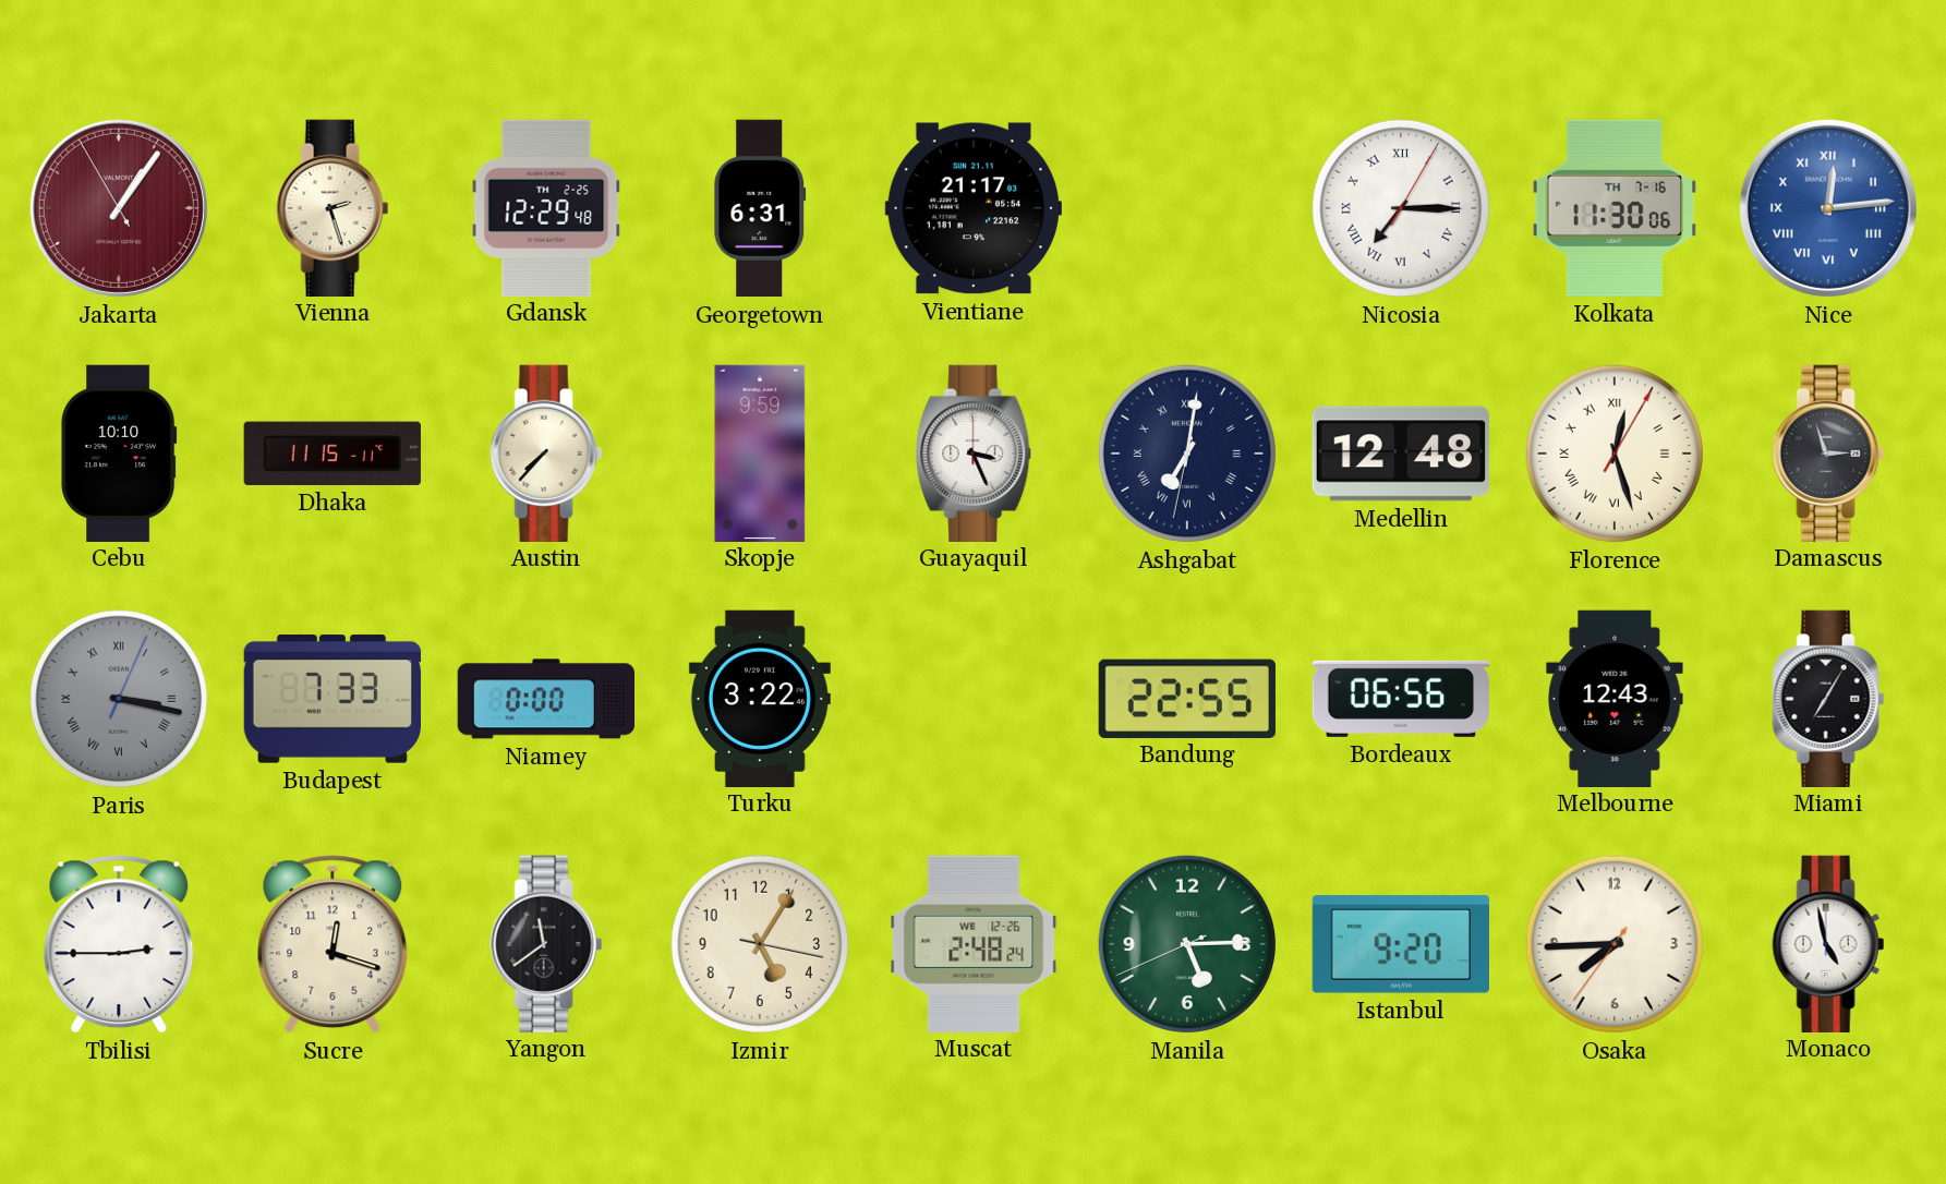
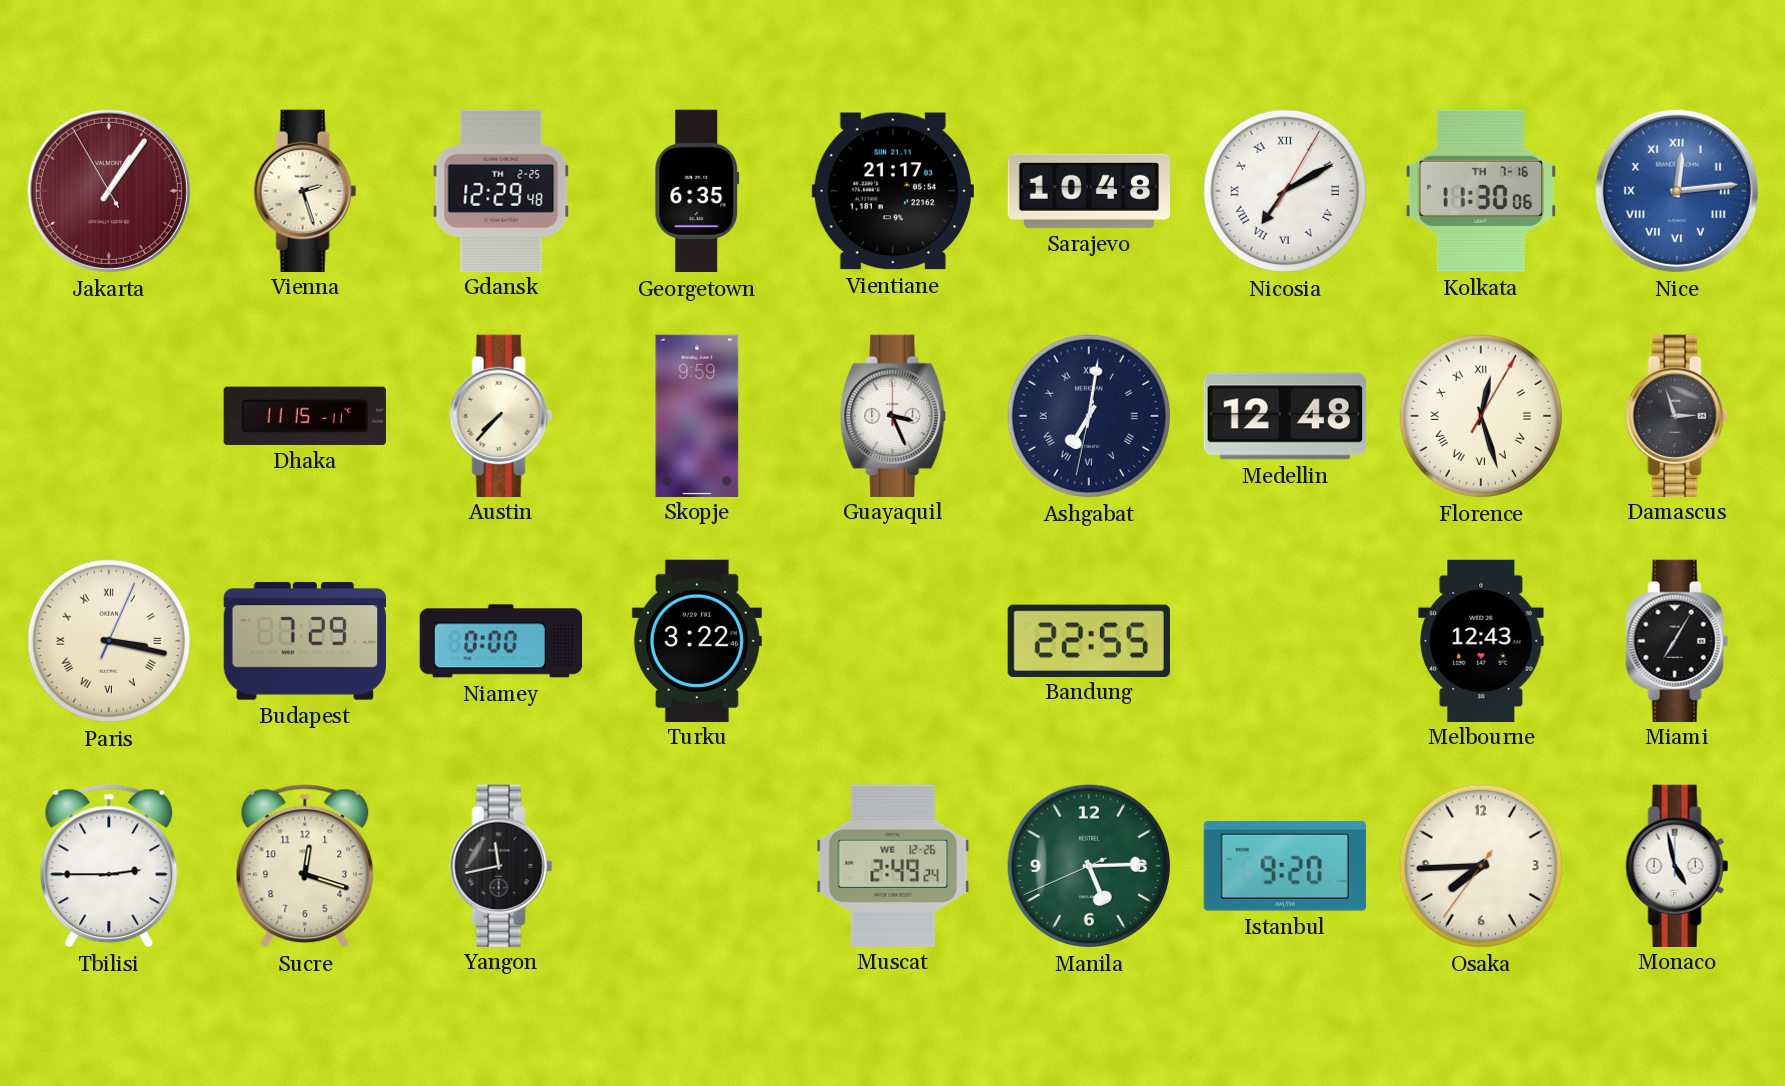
Georgetown: 6:31 -> 6:35
Sarajevo: none -> 10:48
Nicosia: 7:15 -> 7:10
Cebu: 10:10 -> none
Paris dial: grey -> cream
Budapest: 7:33 -> 7:29
Bordeaux: 06:56 -> none
Yangon: 11:39 -> 11:43
Izmir: 5:05 -> none
Muscat: 2:48 -> 2:49
